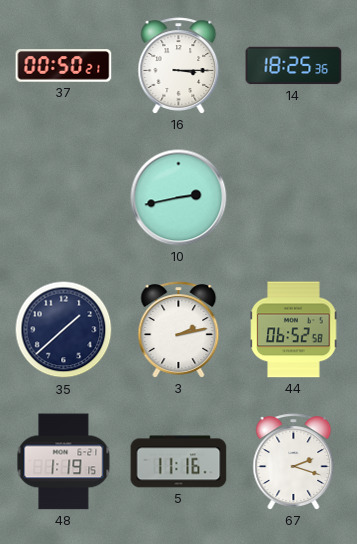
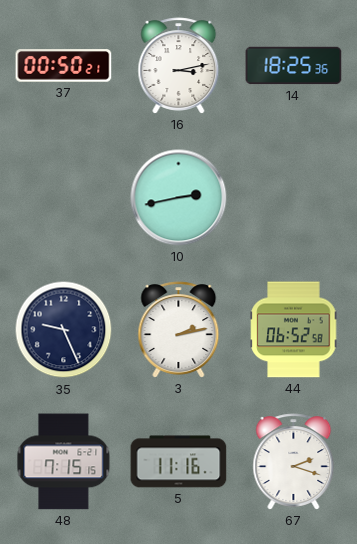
16: 3:15 -> 3:13
35: 1:38 -> 9:26
48: 1:19 -> 7:15
